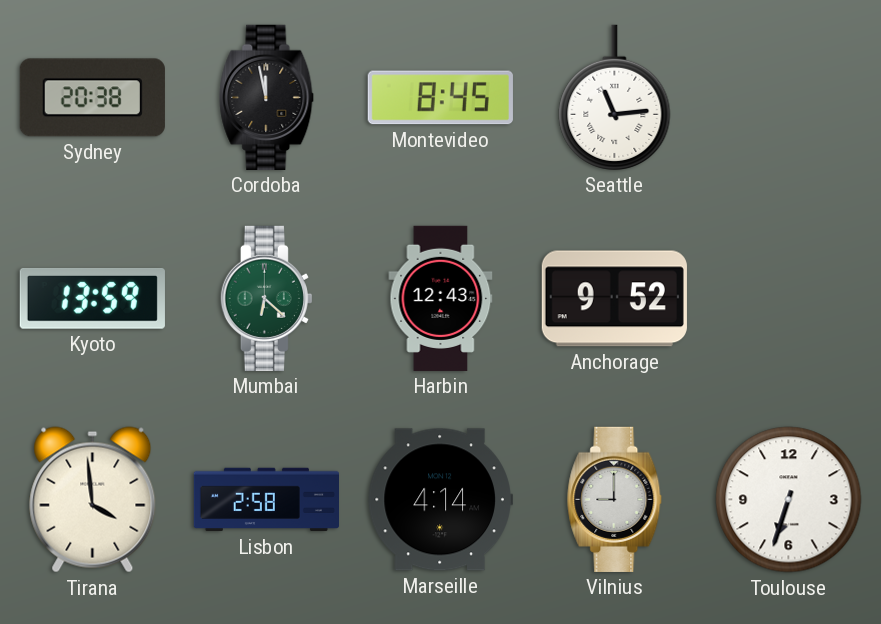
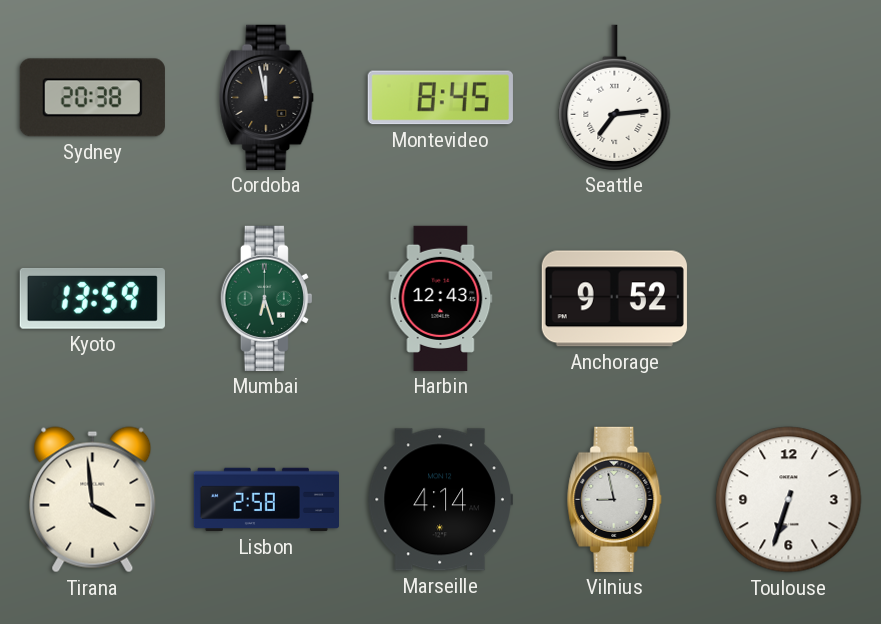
Seattle: 11:14 -> 7:14
Mumbai: 6:22 -> 6:27
Vilnius: 9:00 -> 8:58
